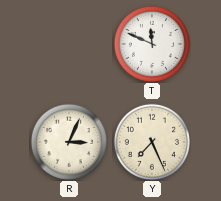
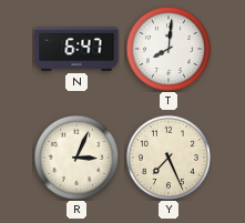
N: none -> 6:47
T: 11:49 -> 8:01
